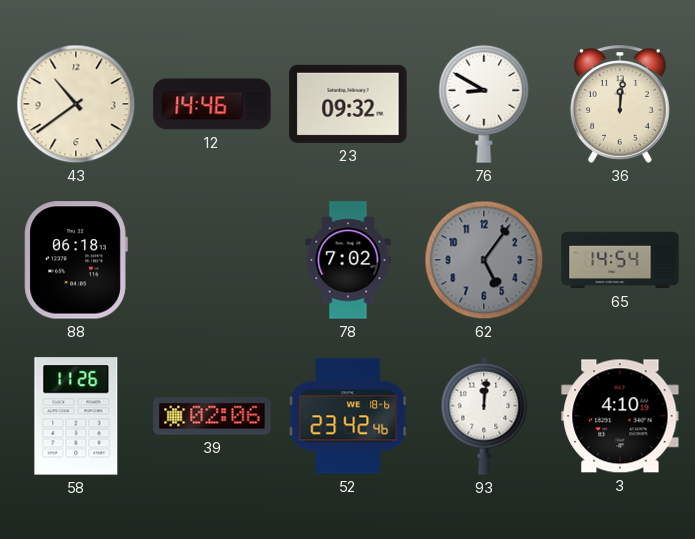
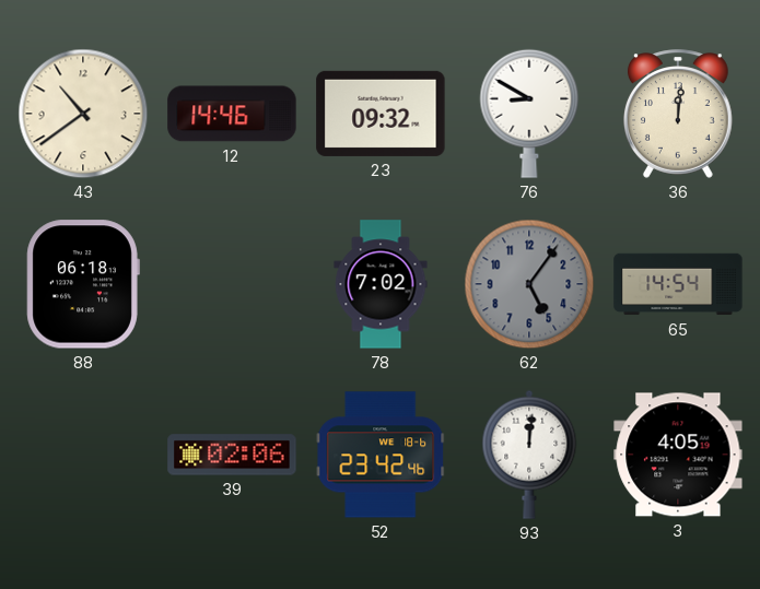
58: 11:26 -> none
3: 4:10 -> 4:05
